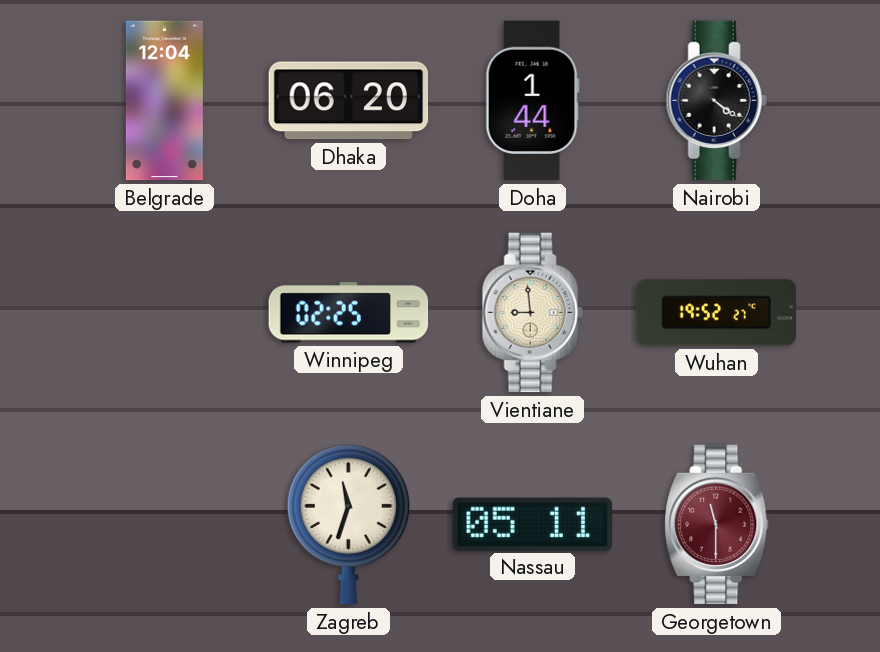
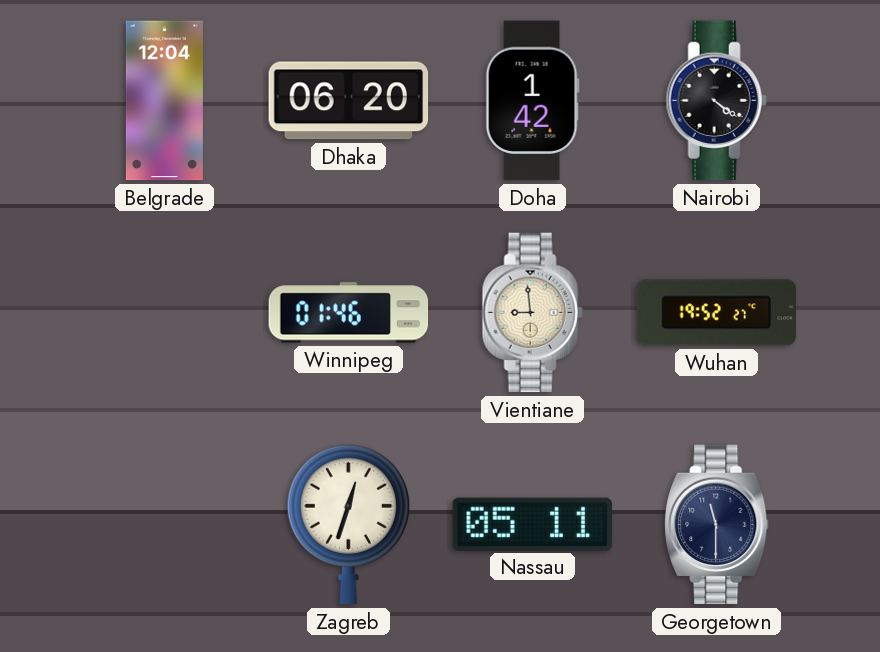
Doha: 1:44 -> 1:42
Winnipeg: 02:25 -> 01:46
Zagreb: 11:33 -> 12:33
Georgetown dial: burgundy -> navy
